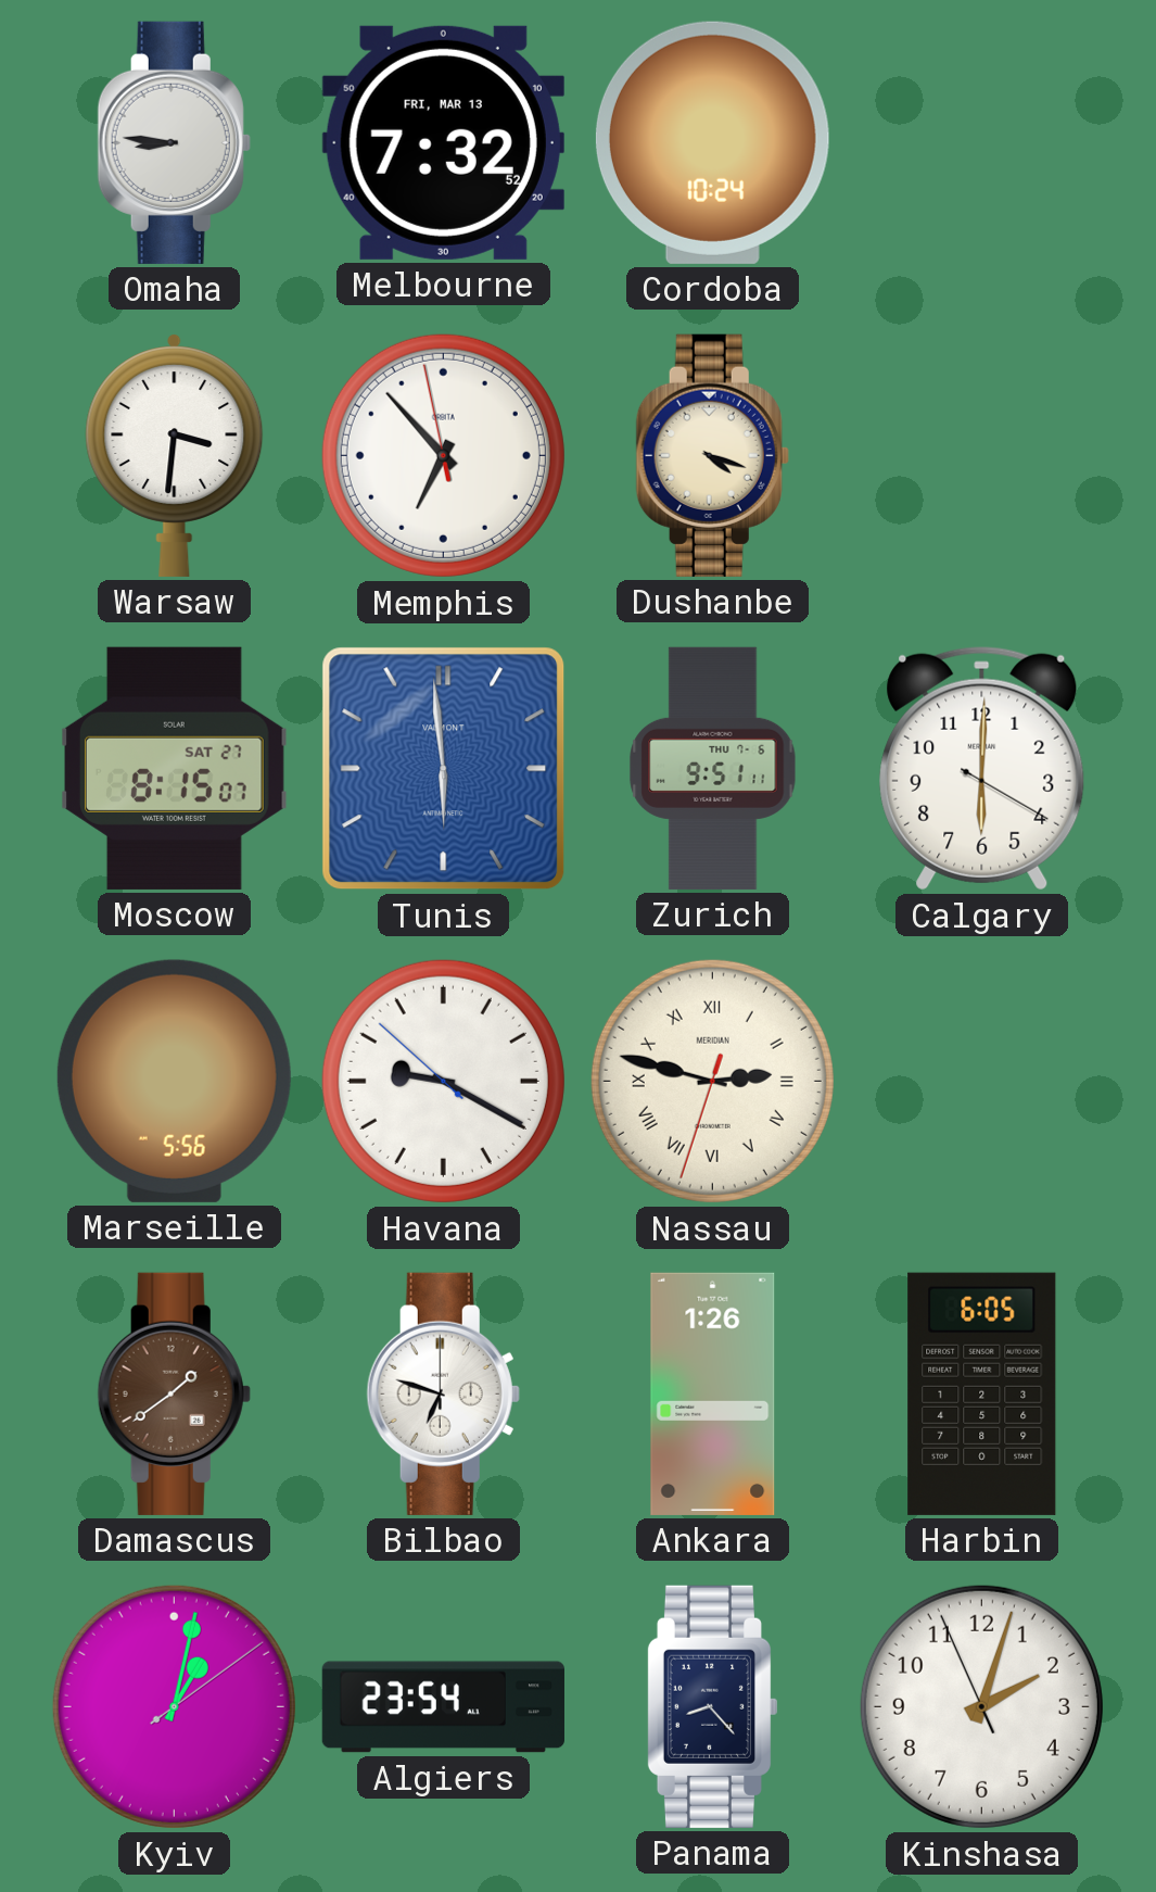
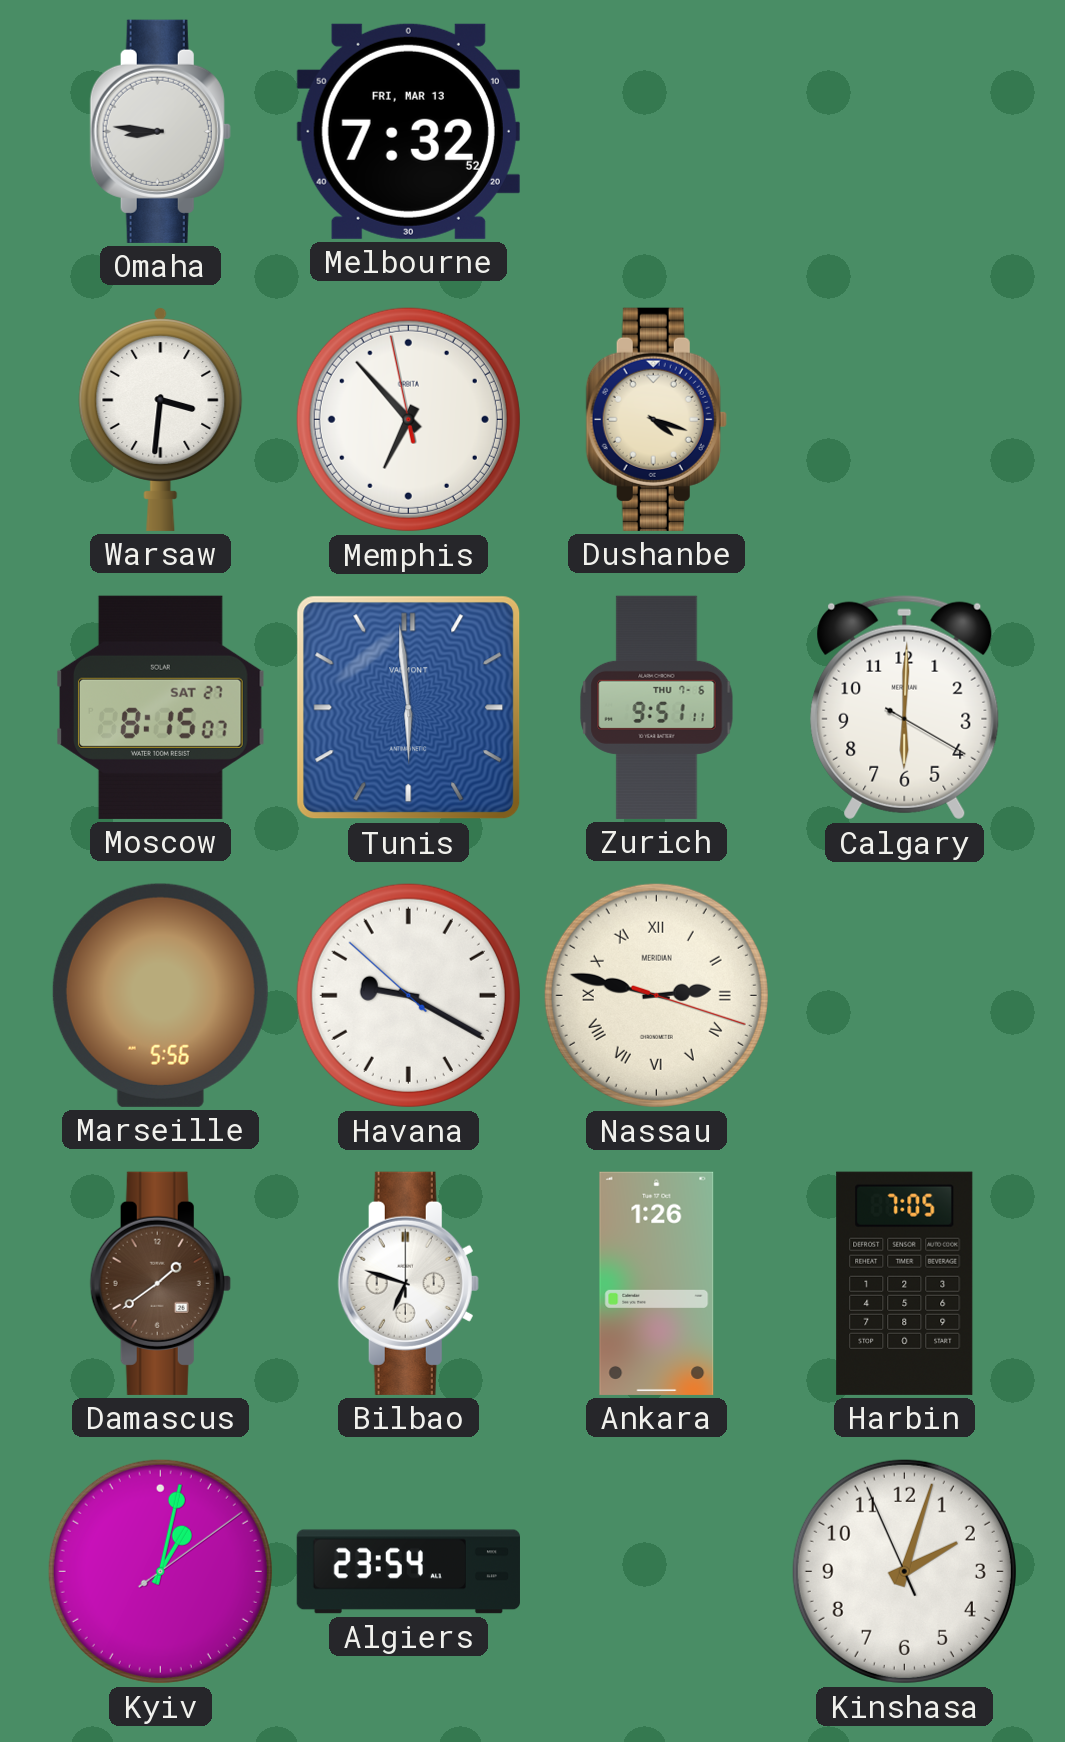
Cordoba: 10:24 -> none
Nassau: 2:47:33 -> 2:47:18
Harbin: 6:05 -> 7:05
Panama: 8:23 -> none
